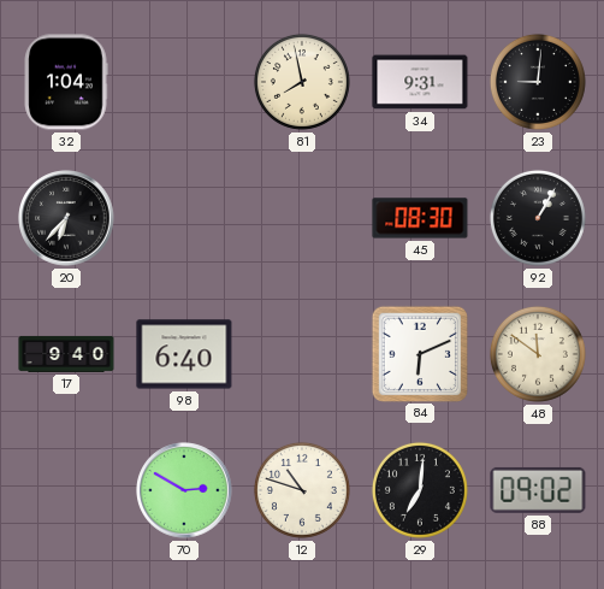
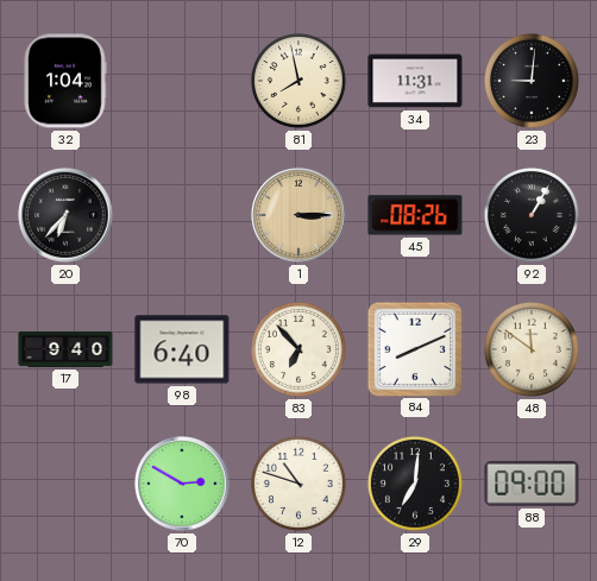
34: 9:31 -> 11:31
1: none -> 3:15
45: 08:30 -> 08:26
83: none -> 6:53
84: 6:11 -> 8:11
88: 09:02 -> 09:00
